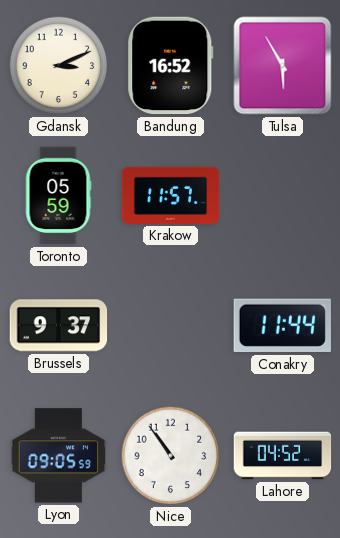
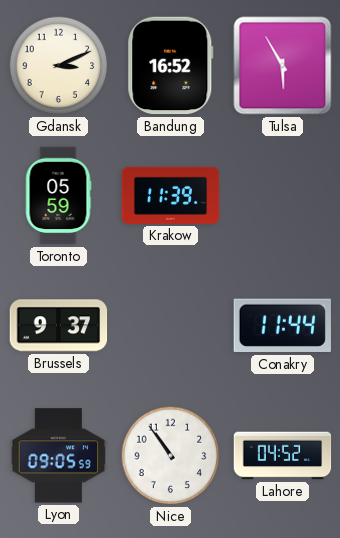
Krakow: 11:57 -> 11:39
